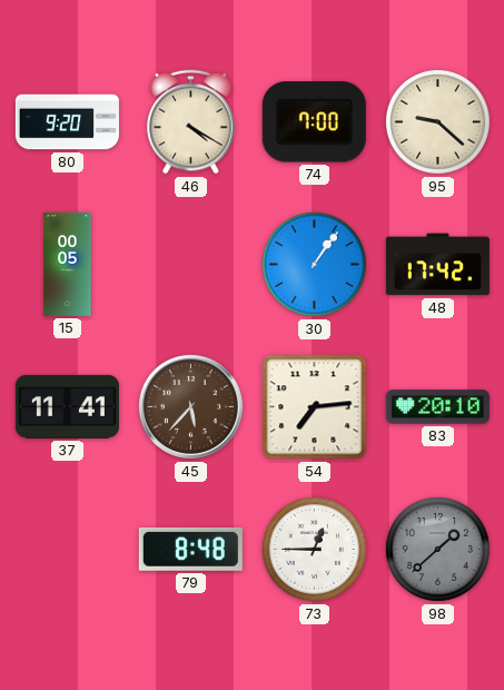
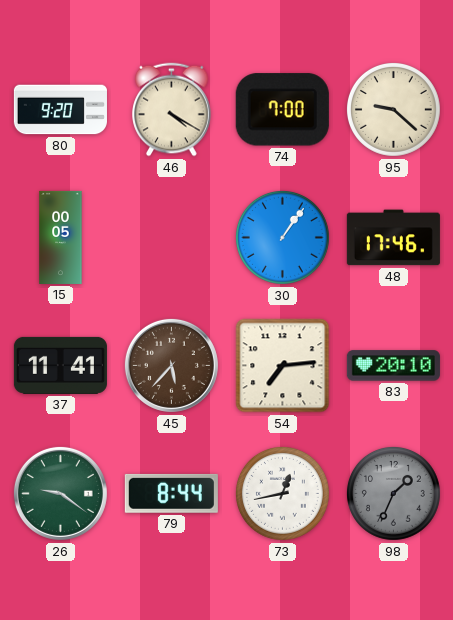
48: 17:42 -> 17:46
26: none -> 9:21
79: 8:48 -> 8:44
73: 12:45 -> 12:43
98: 1:38 -> 1:34
